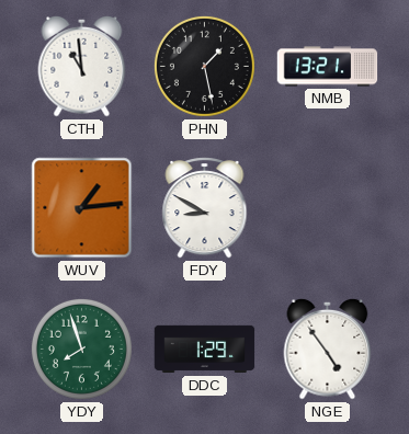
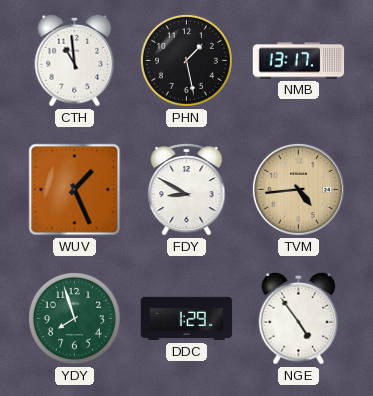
NMB: 13:21 -> 13:17
WUV: 1:14 -> 1:26
TVM: none -> 4:44
